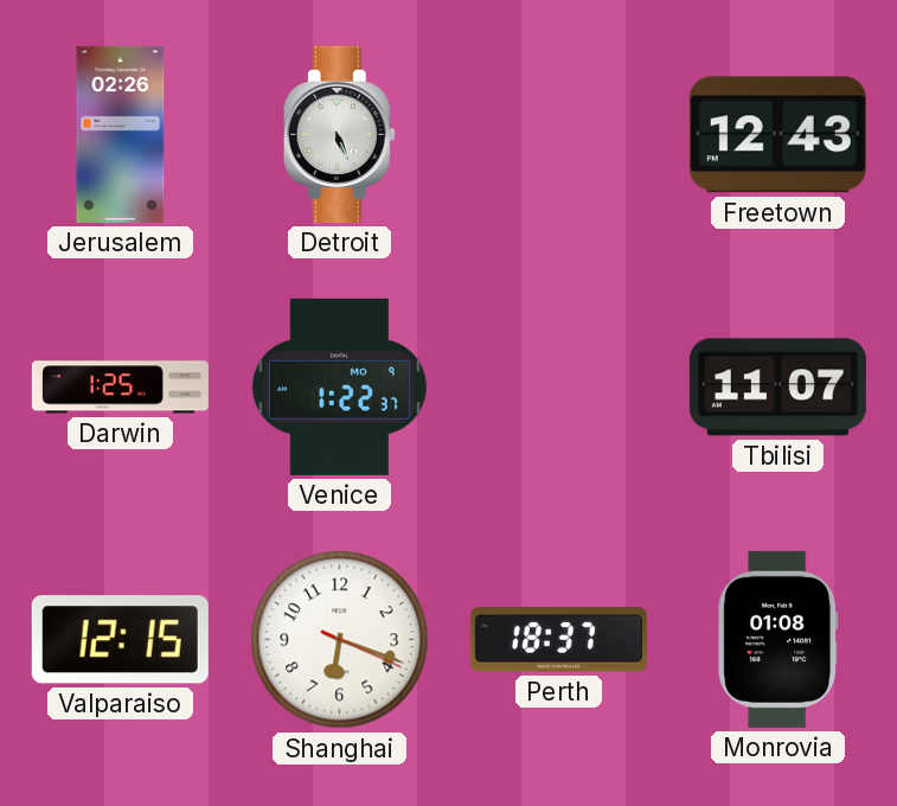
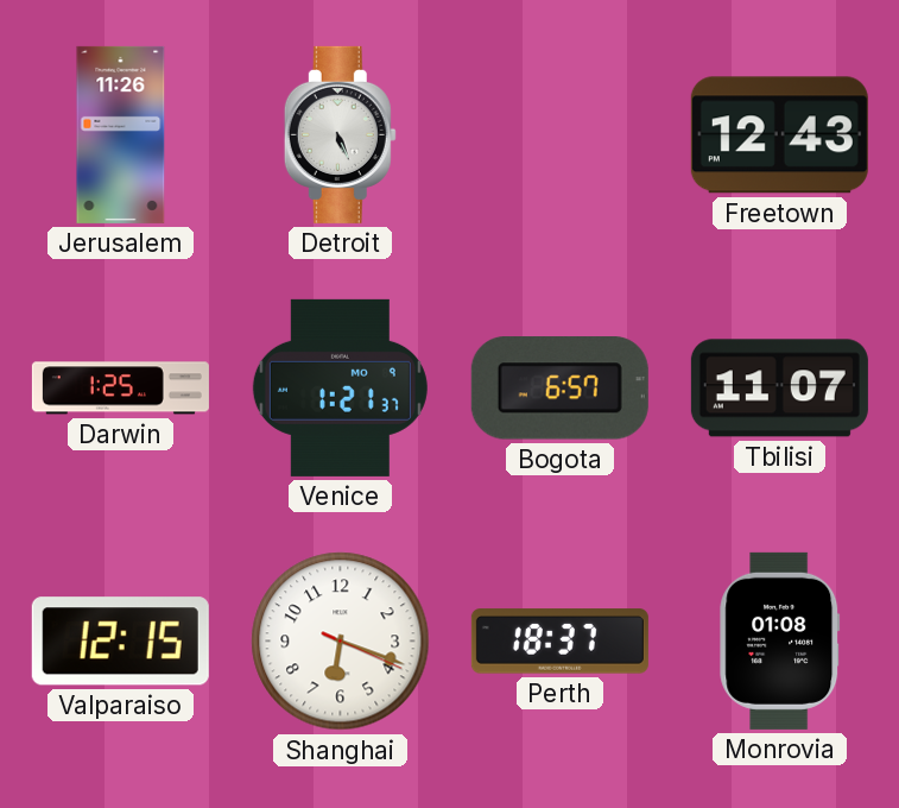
Jerusalem: 02:26 -> 11:26
Venice: 1:22 -> 1:21
Bogota: none -> 6:57
